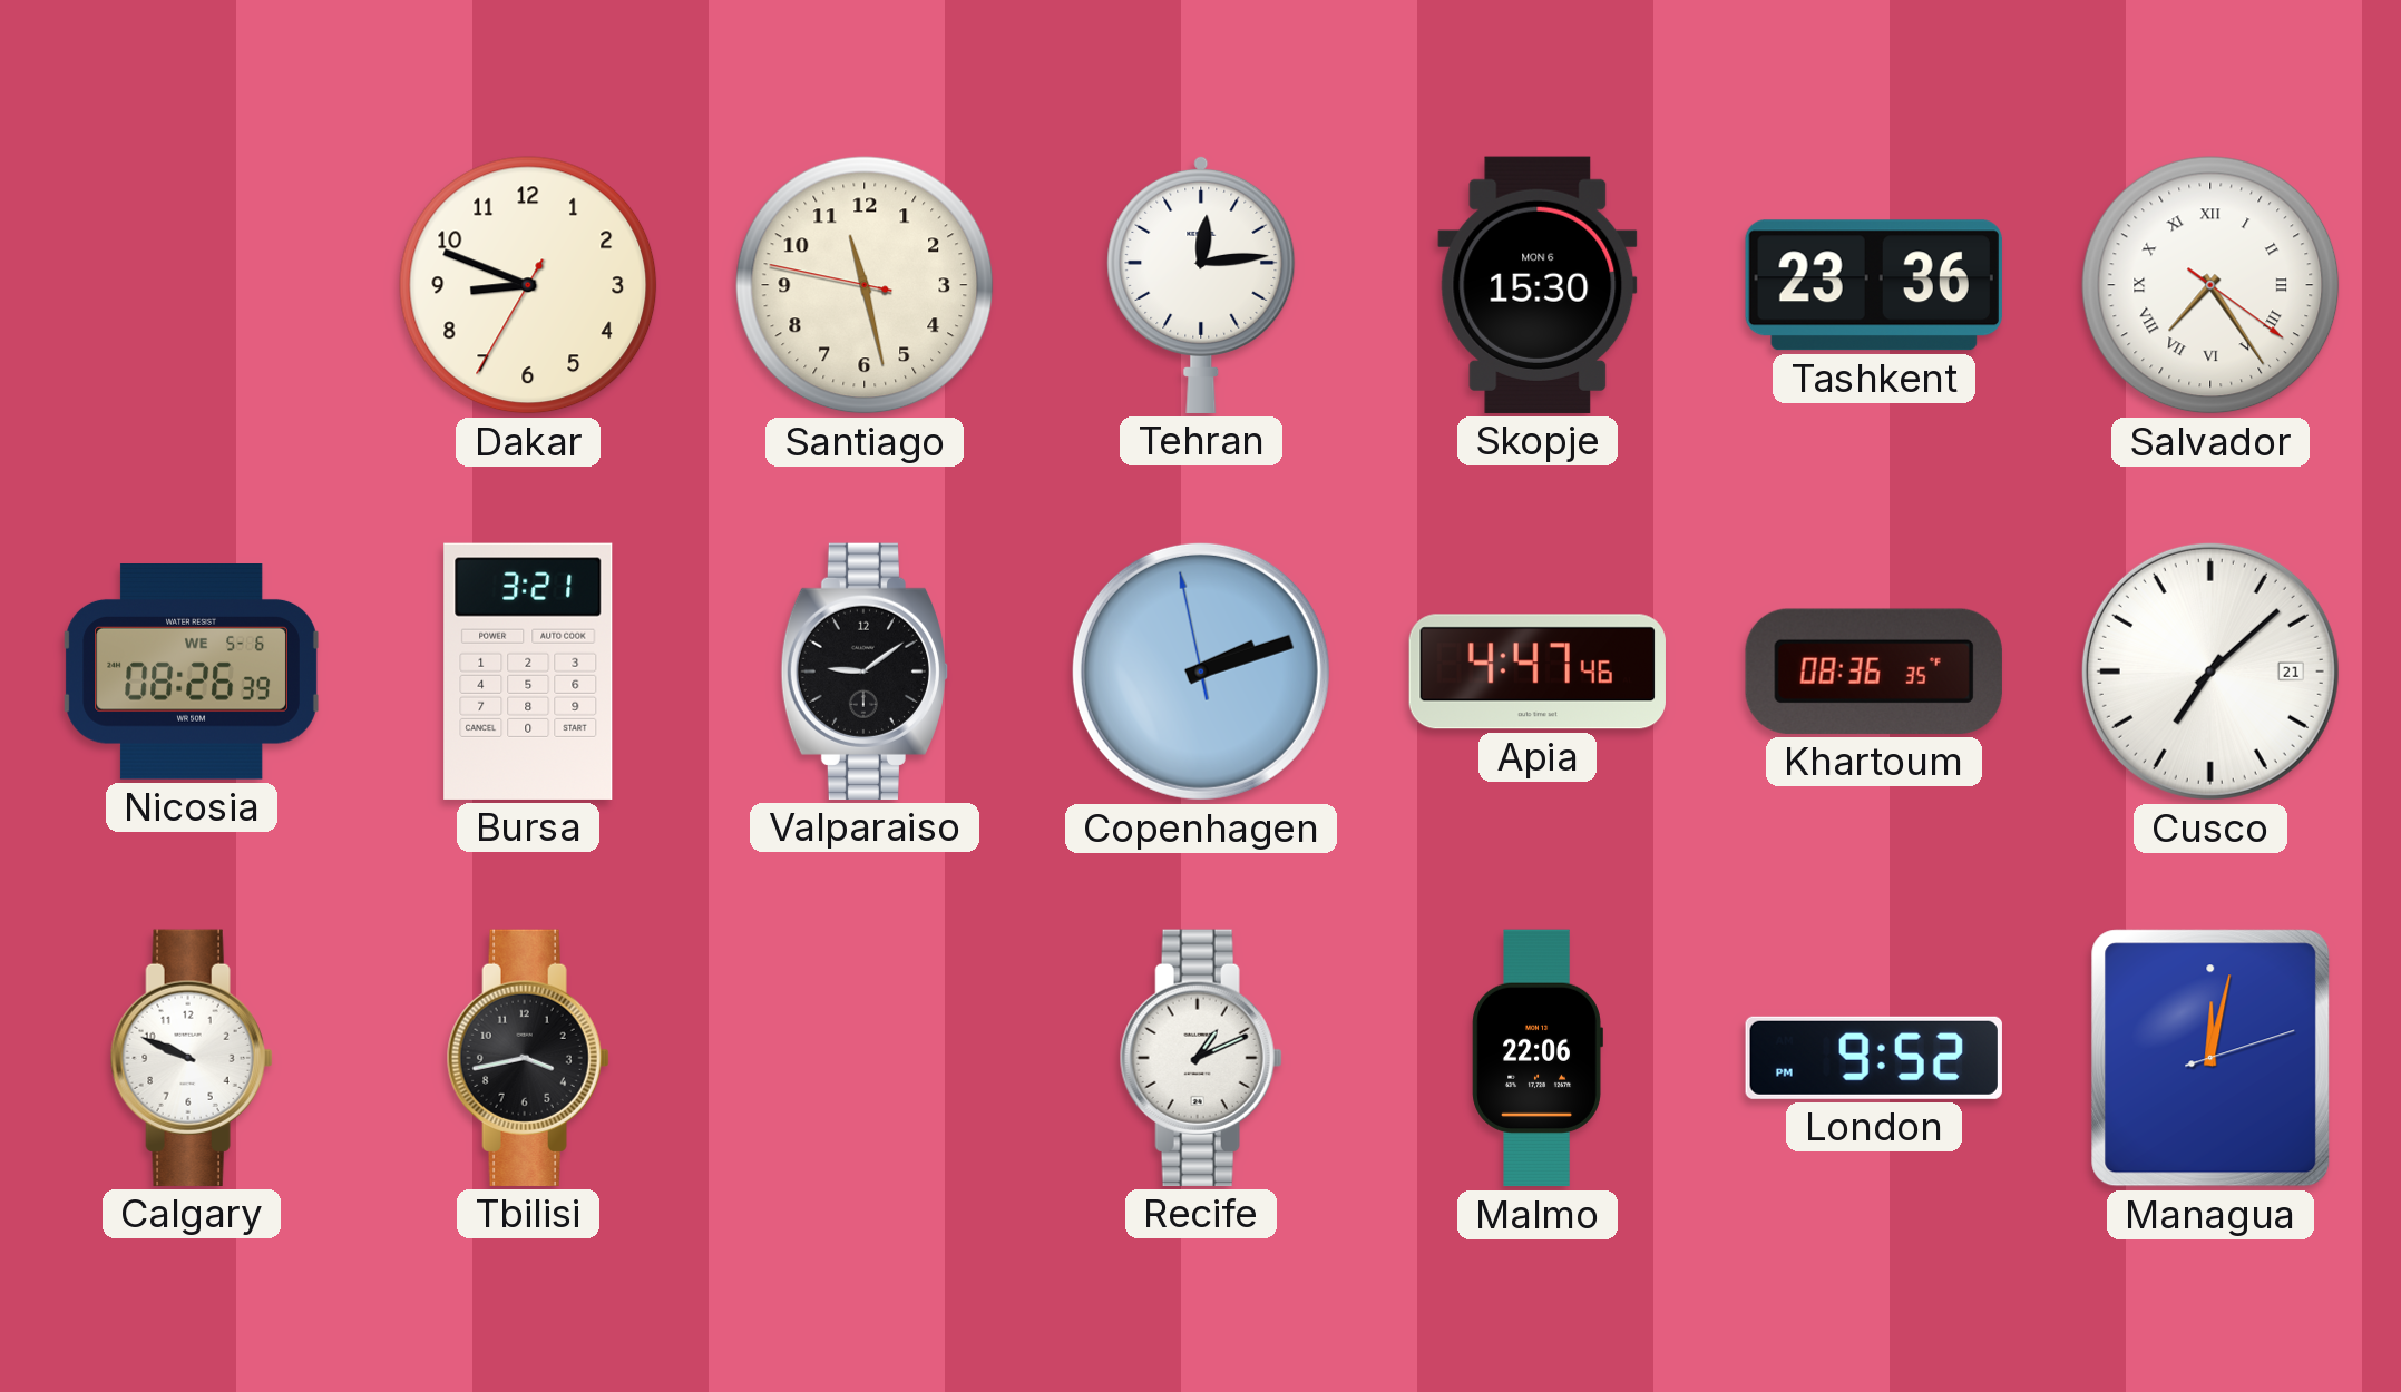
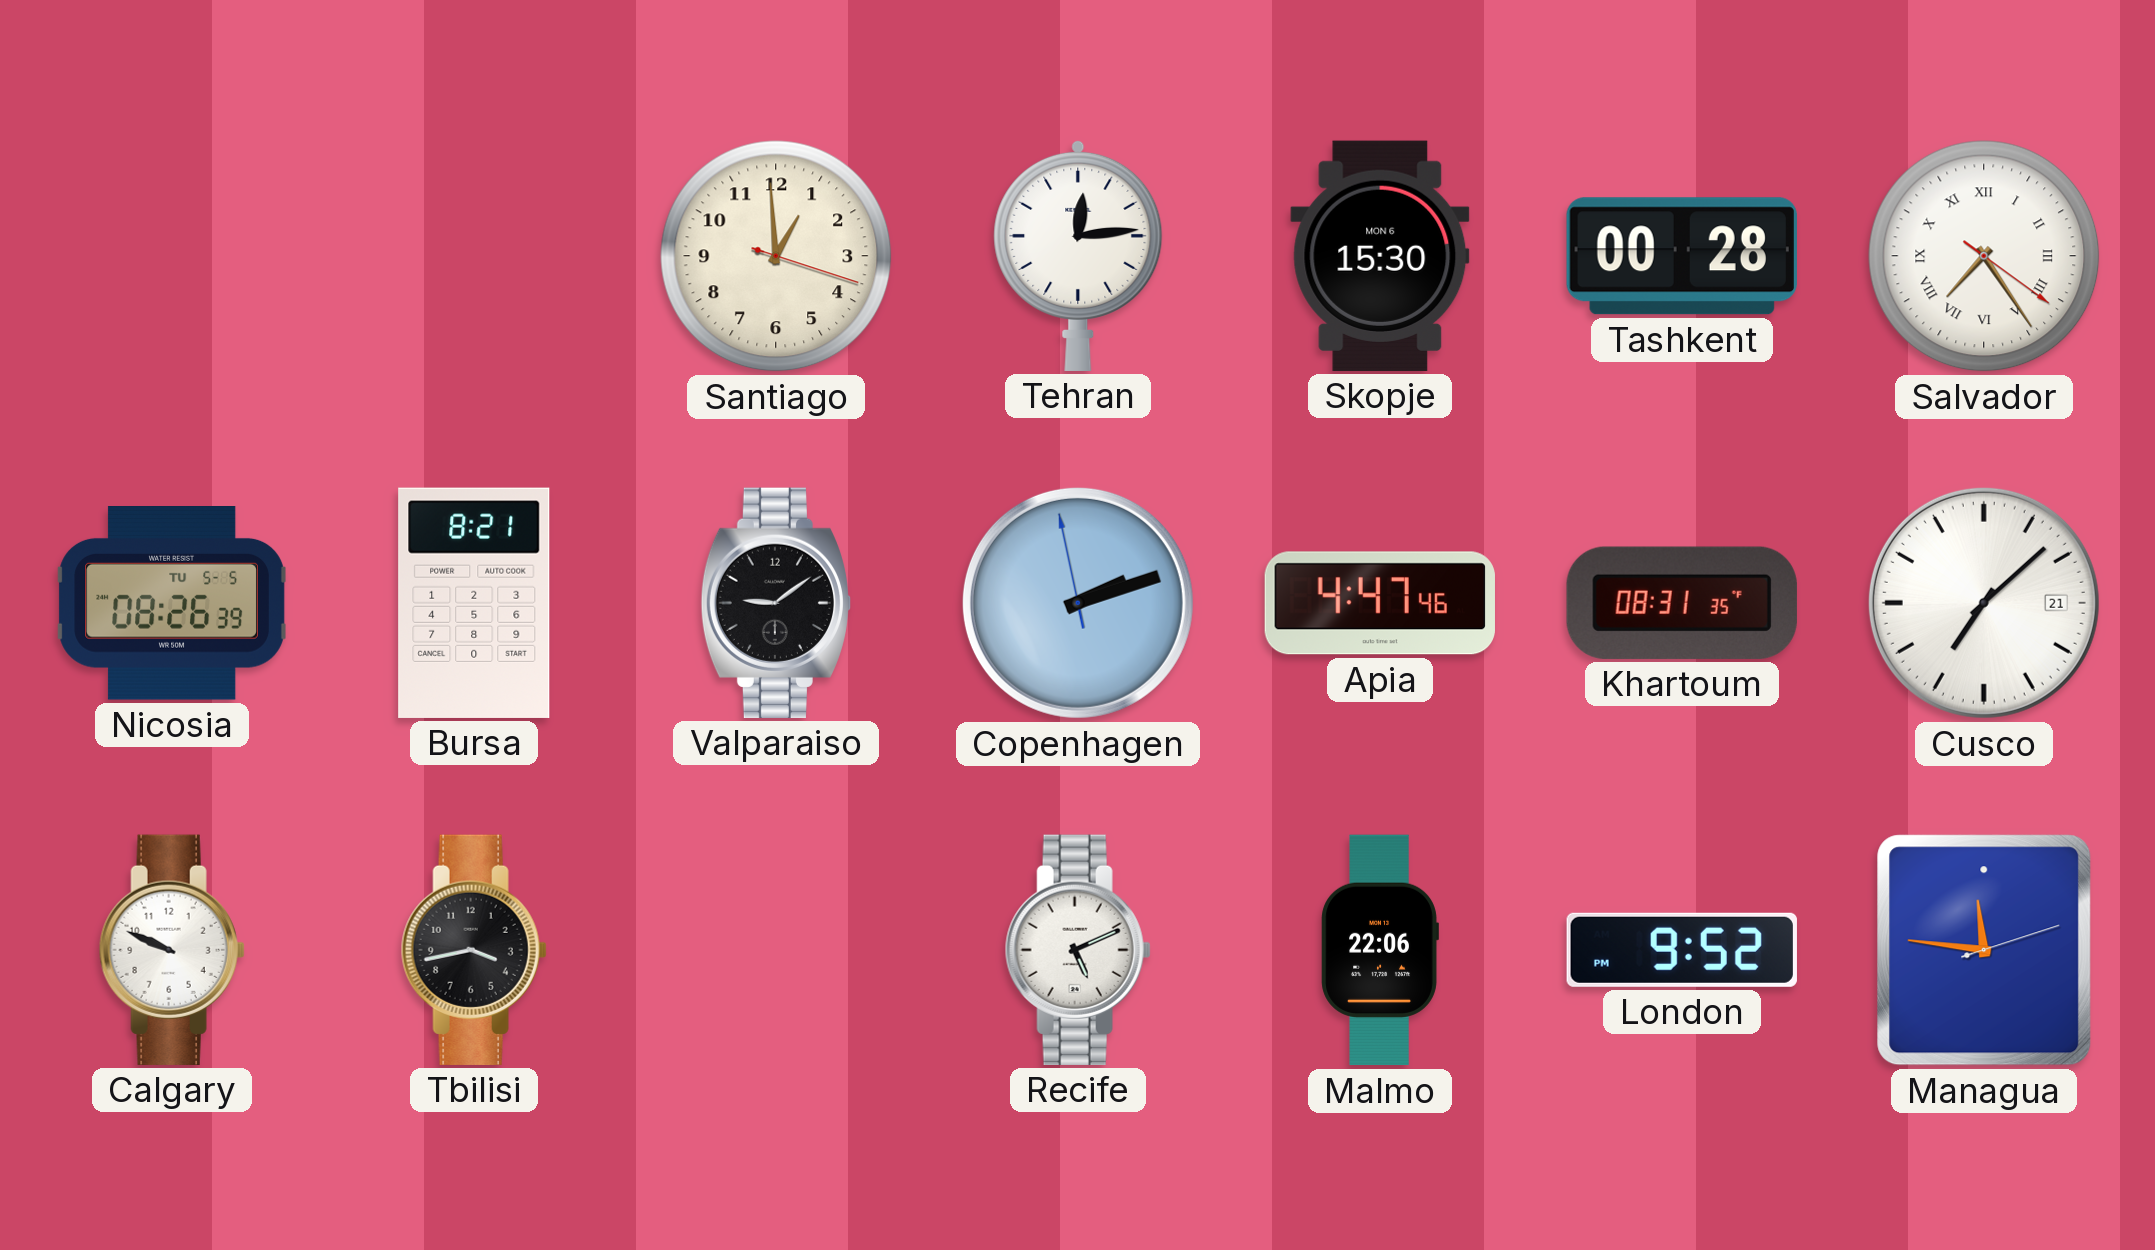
Dakar: 8:48 -> none
Santiago: 11:27 -> 12:59
Tashkent: 23:36 -> 00:28
Nicosia date: WE 5-6 -> TU 5-5
Bursa: 3:21 -> 8:21
Khartoum: 08:36 -> 08:31
Recife: 1:11 -> 5:11
Managua: 12:02 -> 11:46
